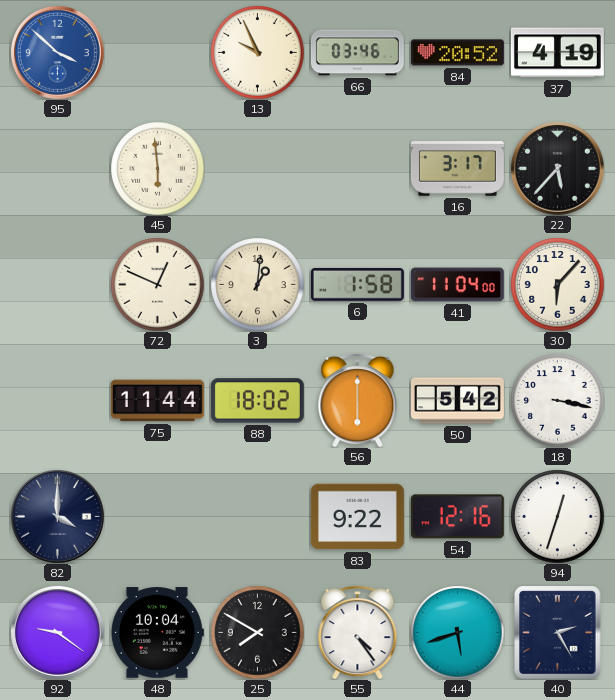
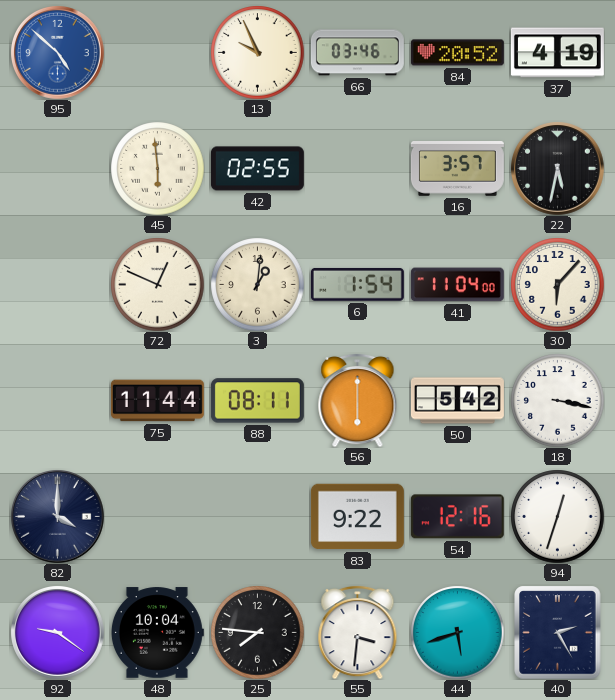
95: 3:52 -> 4:52
42: none -> 02:55
16: 3:17 -> 3:57
22: 5:37 -> 5:32
6: 1:58 -> 1:54
88: 18:02 -> 08:11
25: 7:50 -> 7:46
55: 4:24 -> 3:31
